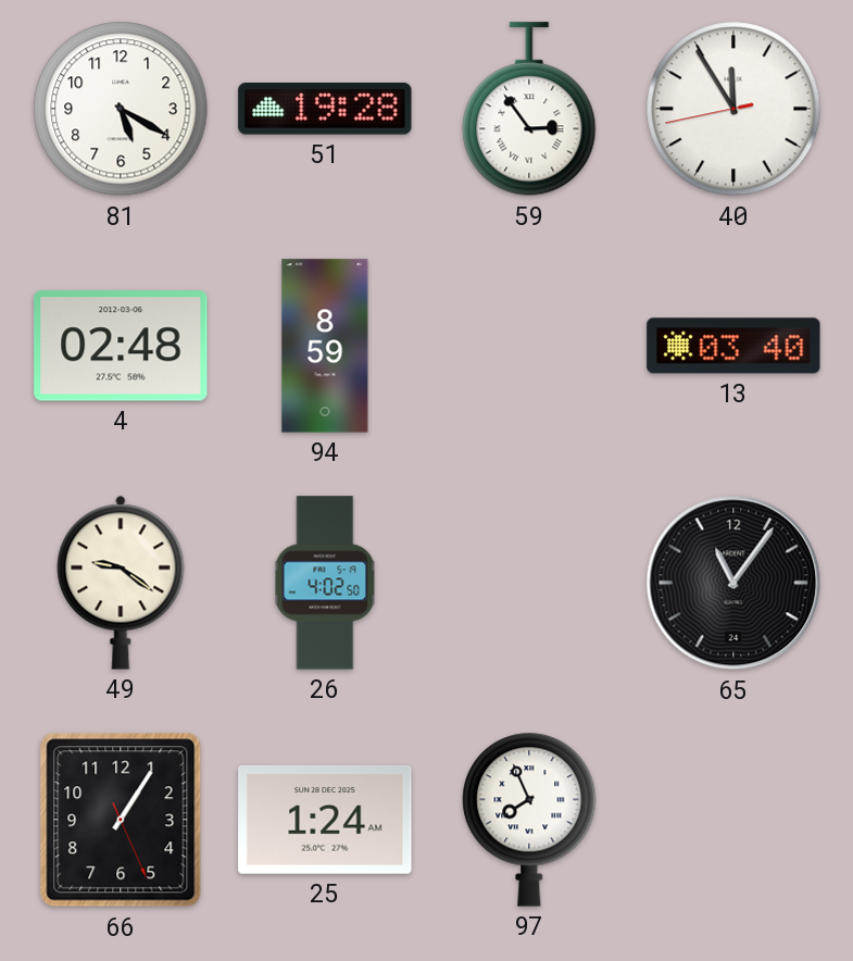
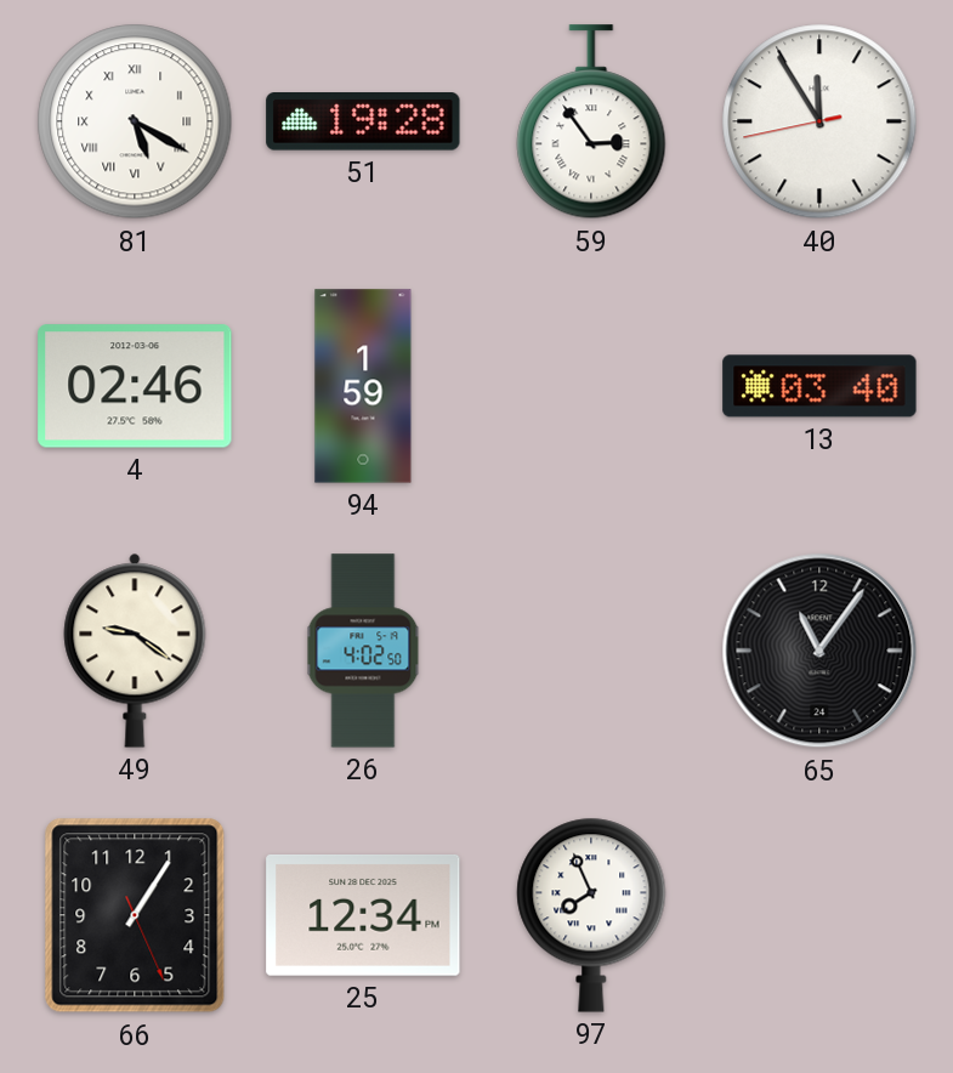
81 numerals: Arabic -> Roman
4: 02:48 -> 02:46
94: 8:59 -> 1:59
25: 1:24 -> 12:34
